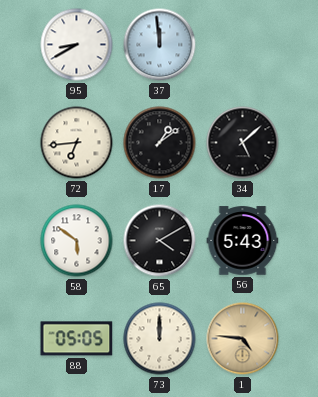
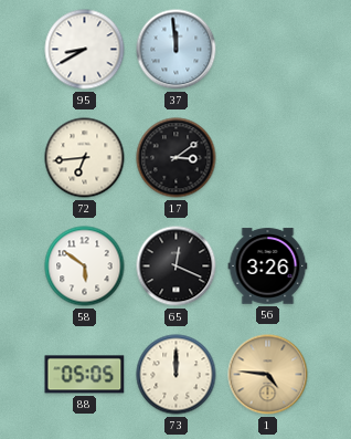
17: 1:09 -> 3:09
34: 5:08 -> none
65: 4:10 -> 12:19
56: 5:43 -> 3:26
